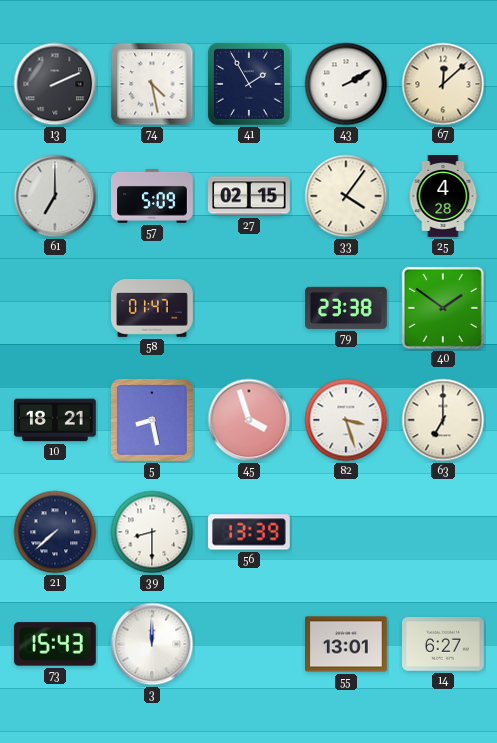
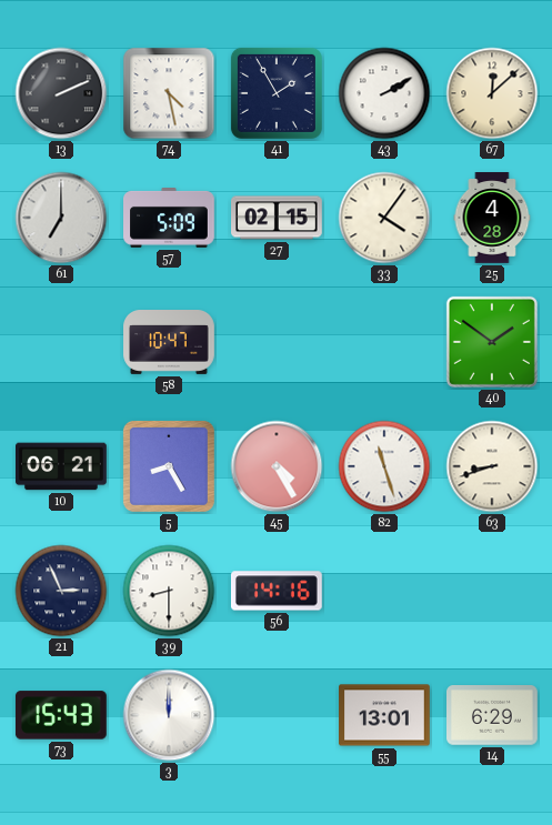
58: 01:47 -> 10:47
79: 23:38 -> none
10: 18:21 -> 06:21
5: 8:28 -> 8:25
45: 3:57 -> 4:25
82: 3:27 -> 11:27
63: 7:00 -> 8:42
21: 7:38 -> 2:56
56: 13:39 -> 14:16
14: 6:27 -> 6:29
